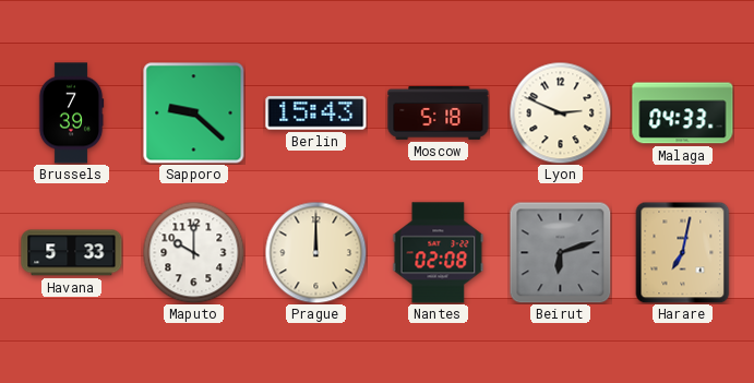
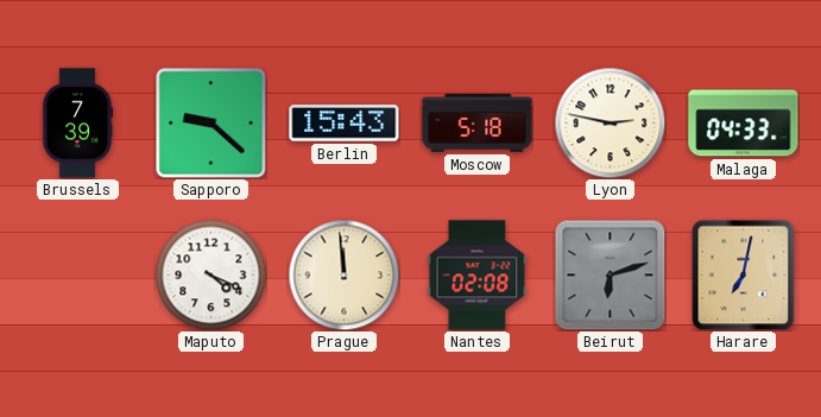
Lyon: 2:49 -> 2:47
Havana: 5:33 -> none
Maputo: 10:00 -> 4:19
Prague: 12:00 -> 11:59
